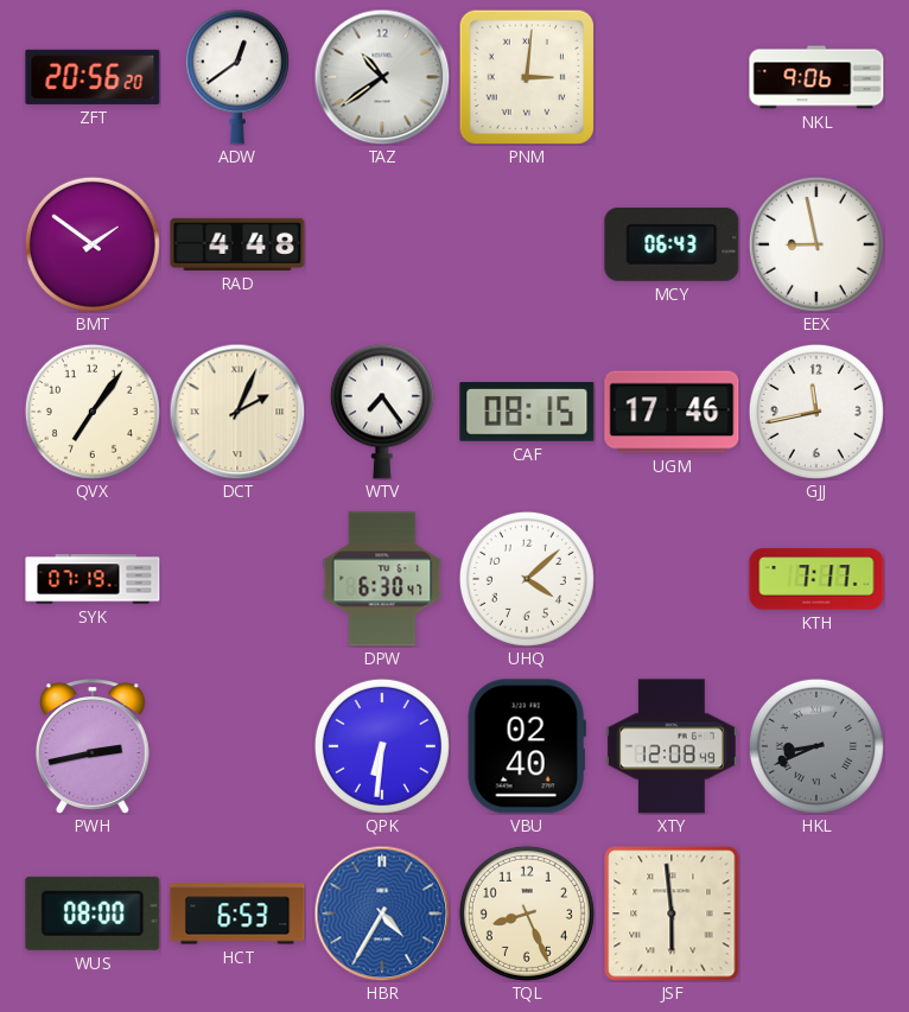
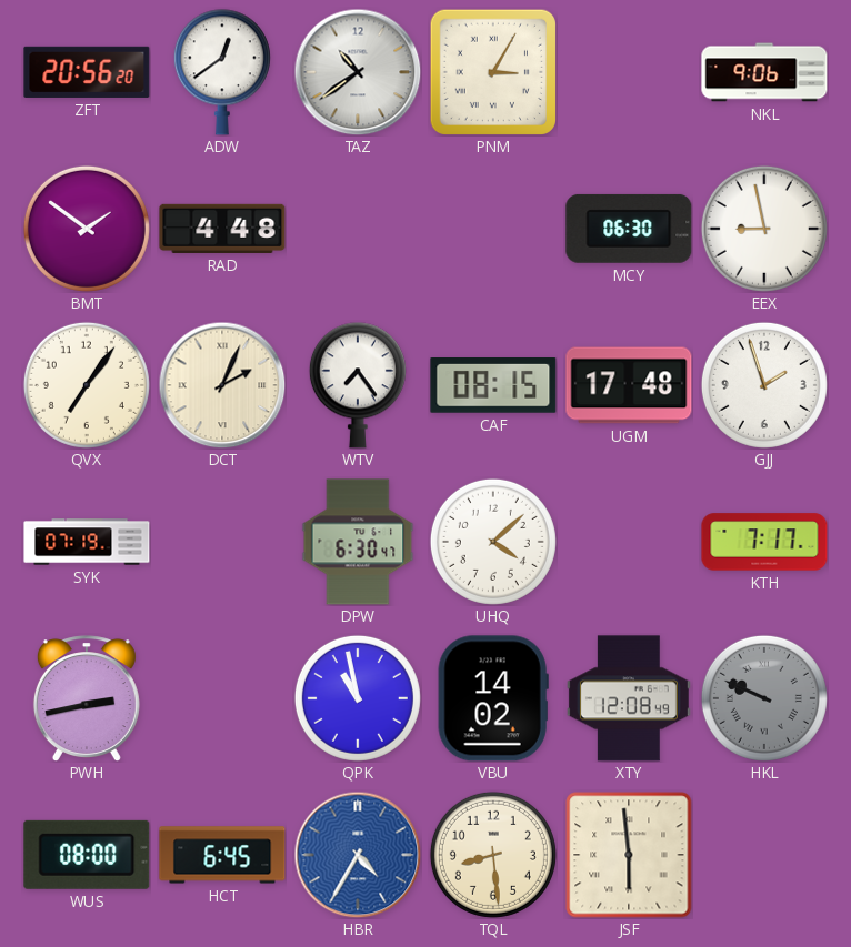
PNM: 3:01 -> 3:05
MCY: 06:43 -> 06:30
UGM: 17:46 -> 17:48
GJJ: 11:43 -> 1:57
QPK: 6:31 -> 10:58
VBU: 02:40 -> 14:02
HKL: 8:41 -> 9:49
HCT: 6:53 -> 6:45
TQL: 8:26 -> 8:29
